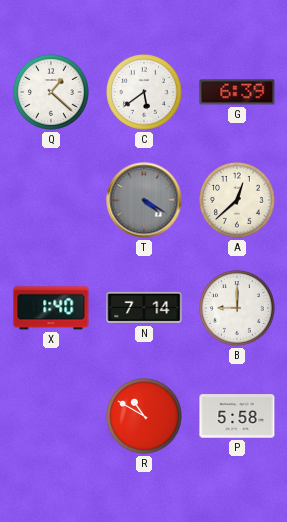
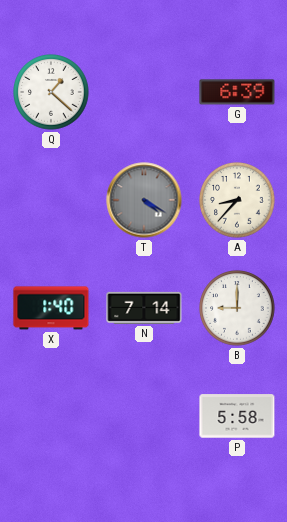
C: 5:39 -> none
A: 12:38 -> 8:37
R: 10:50 -> none
